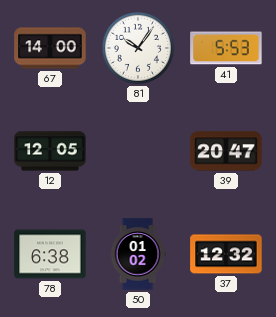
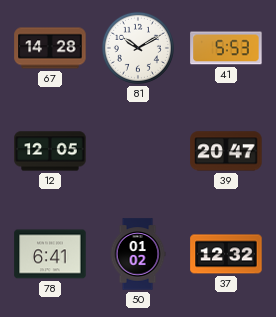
67: 14:00 -> 14:28
81: 10:06 -> 10:10
78: 6:38 -> 6:41
